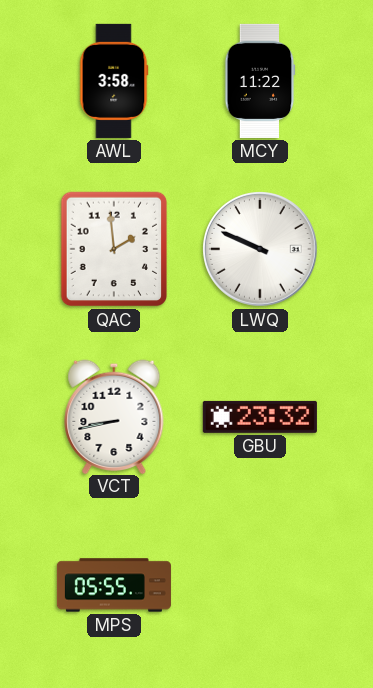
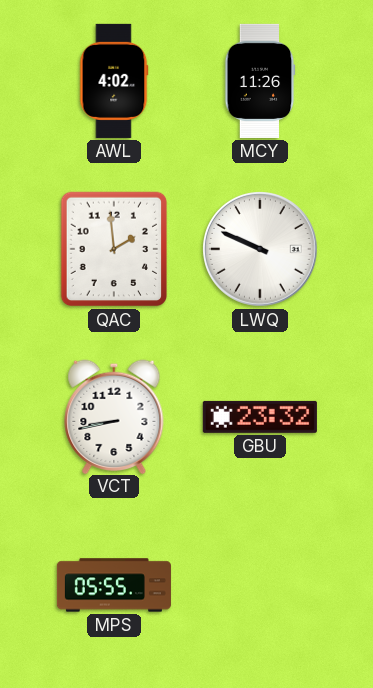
AWL: 3:58 -> 4:02
MCY: 11:22 -> 11:26
